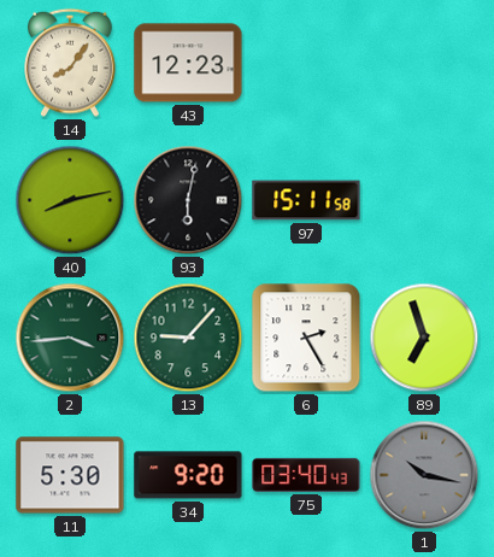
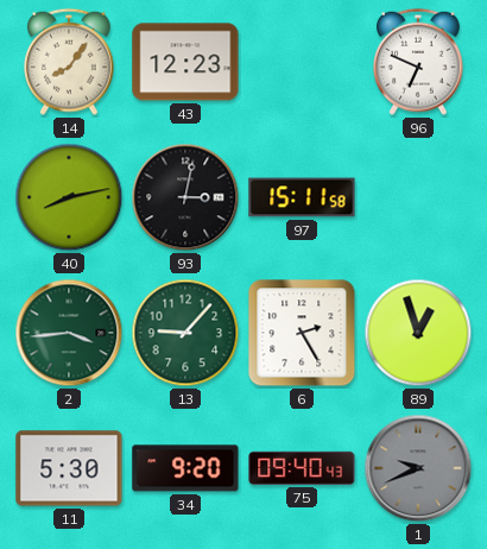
96: none -> 6:49
93: 6:02 -> 3:02
89: 6:57 -> 12:57
75: 03:40 -> 09:40
1: 10:17 -> 9:41
